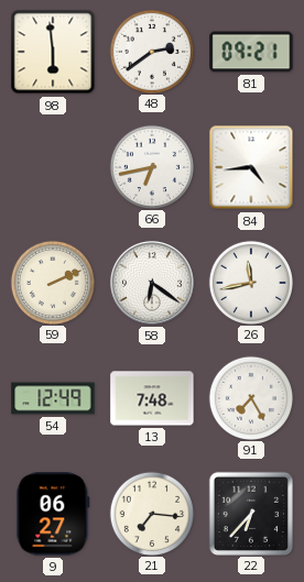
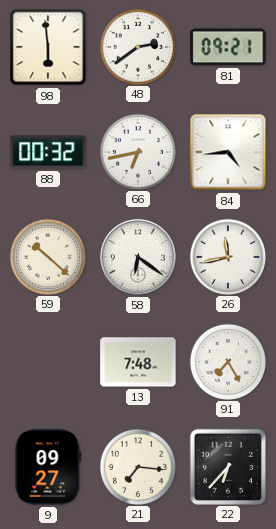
88: none -> 00:32
59: 2:11 -> 10:22
54: 12:49 -> none
9: 06:27 -> 09:27
